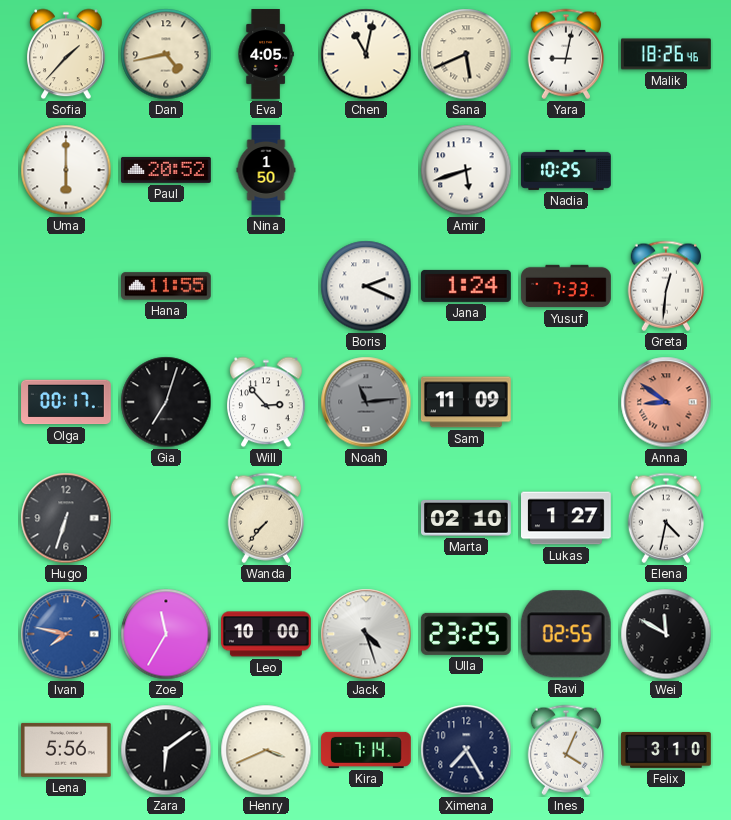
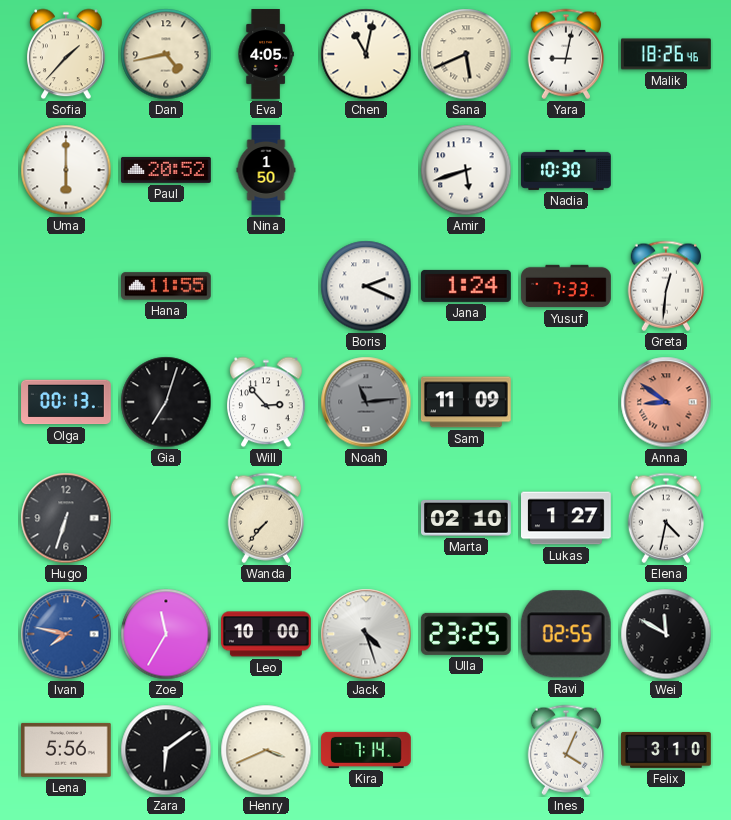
Nadia: 10:25 -> 10:30
Olga: 00:17 -> 00:13
Ximena: 7:25 -> none
